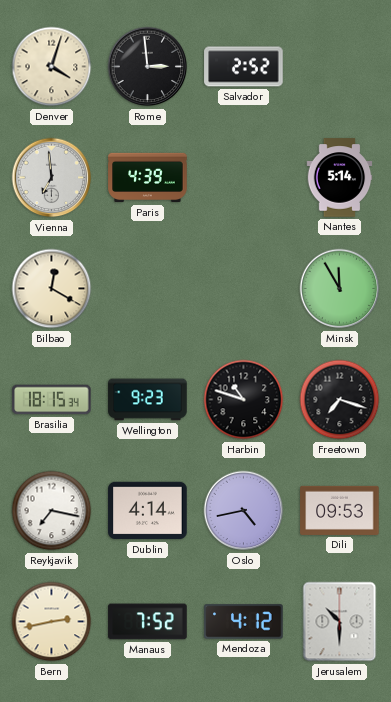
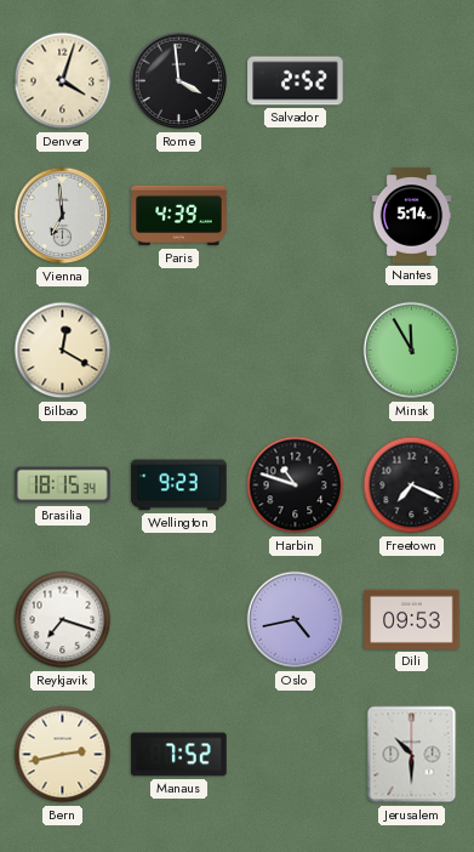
Rome: 2:59 -> 3:59
Freetown: 7:18 -> 7:19
Reykjavik: 7:17 -> 7:18
Dublin: 4:14 -> none
Mendoza: 4:12 -> none
